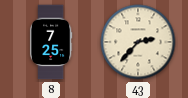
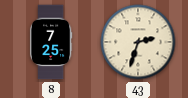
43: 2:37 -> 2:33
